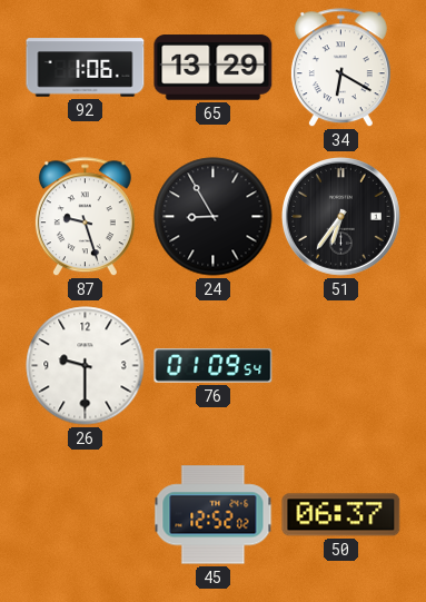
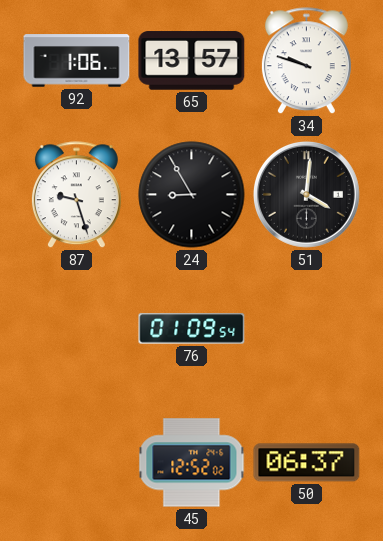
65: 13:29 -> 13:57
34: 6:20 -> 9:48
51: 6:36 -> 4:01
26: 9:30 -> none
